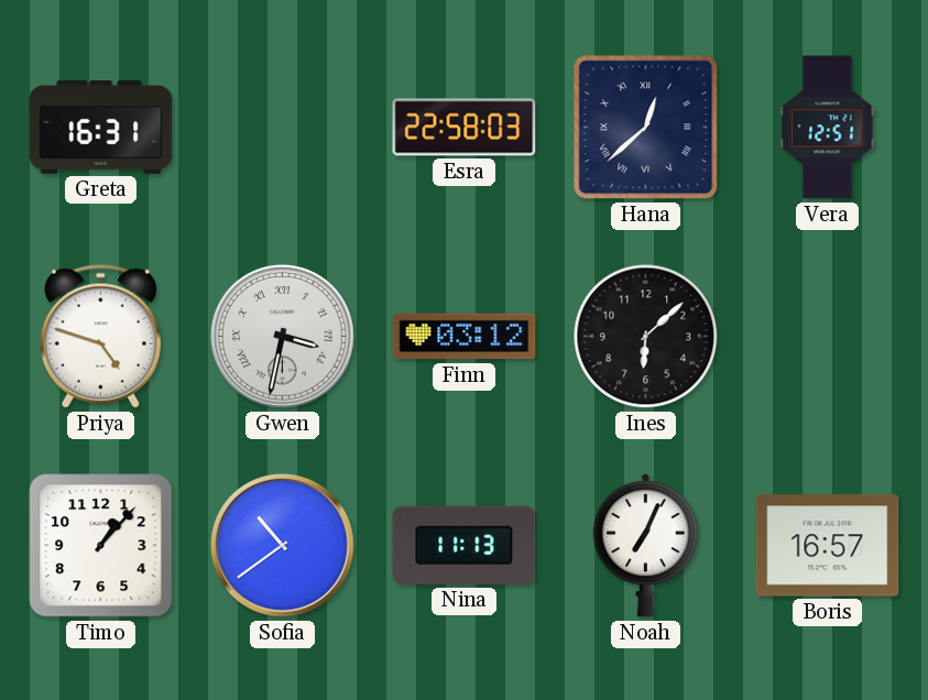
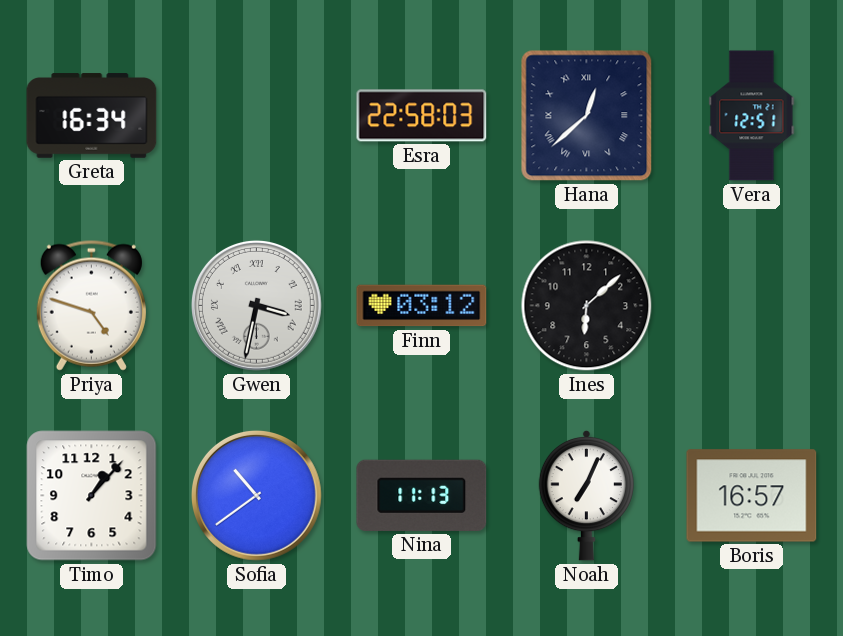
Greta: 16:31 -> 16:34
